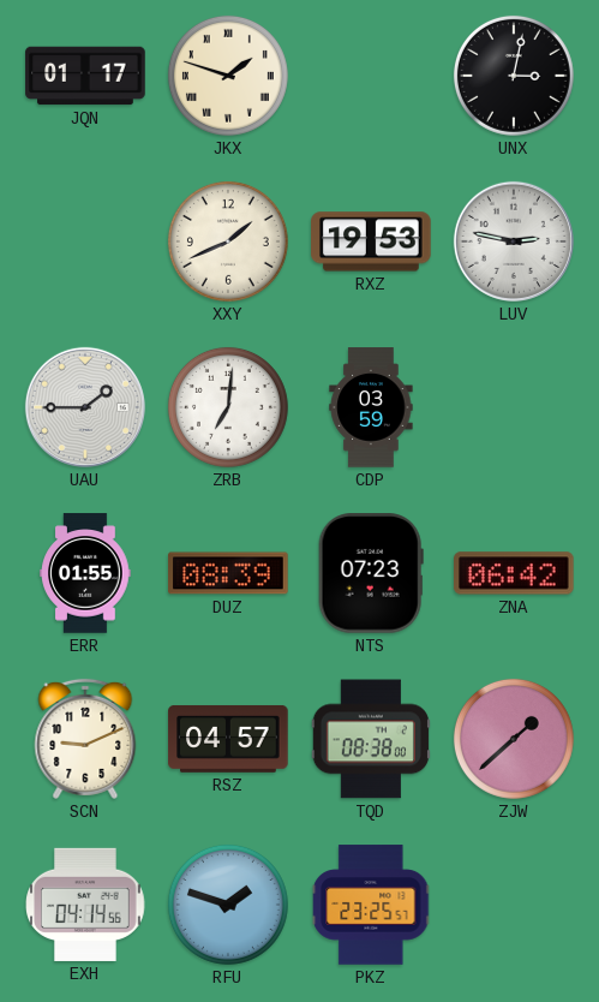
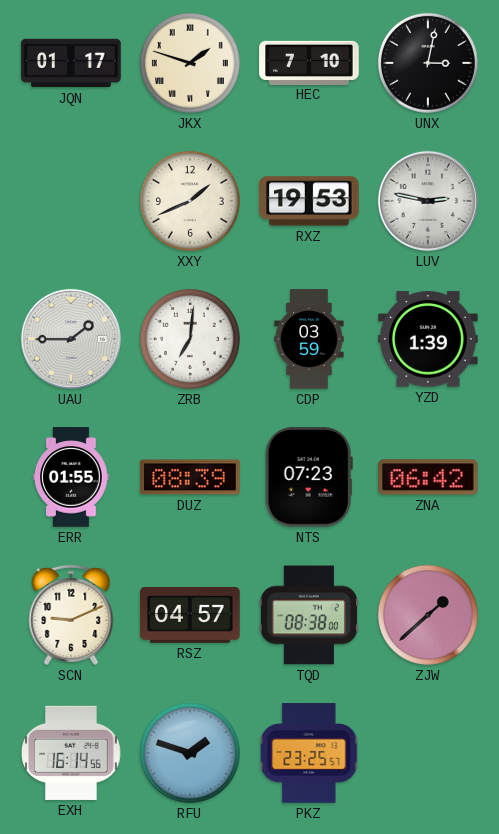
HEC: none -> 7:10
YZD: none -> 1:39
EXH: 04:14 -> 16:14
